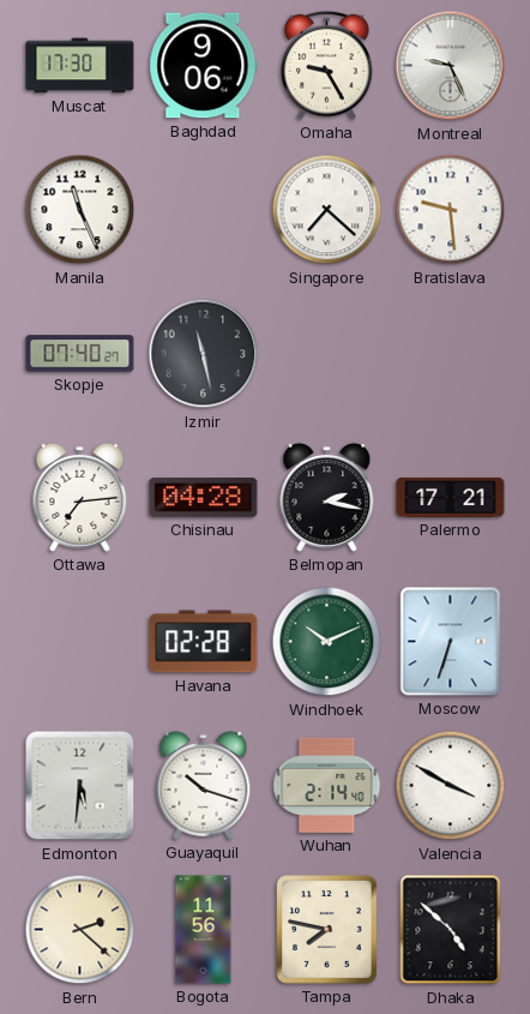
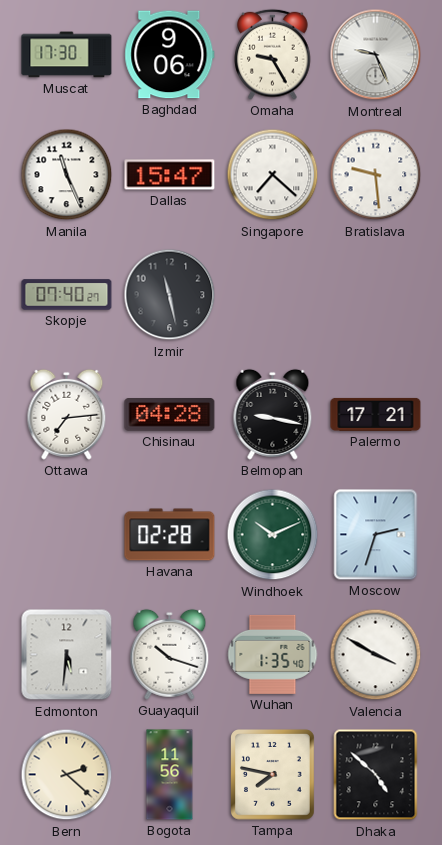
Dallas: none -> 15:47
Belmopan: 2:17 -> 9:17
Moscow: 6:33 -> 2:33
Wuhan: 2:14 -> 1:35
